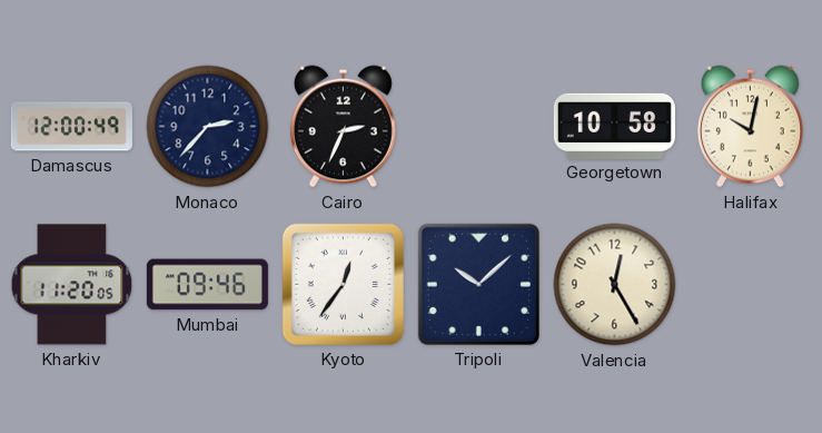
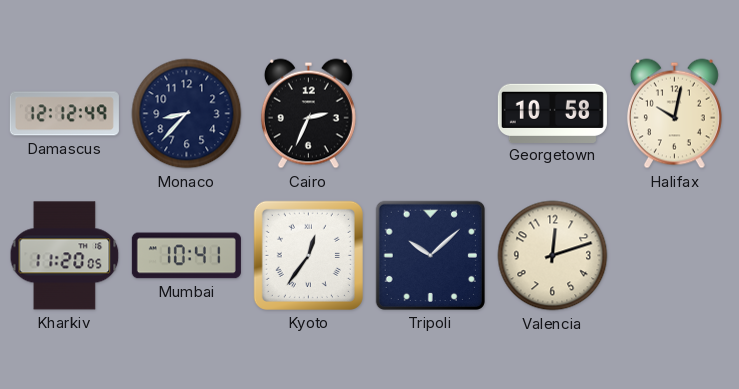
Damascus: 12:00 -> 12:12
Monaco: 2:37 -> 8:37
Mumbai: 09:46 -> 10:41
Valencia: 12:25 -> 12:12
